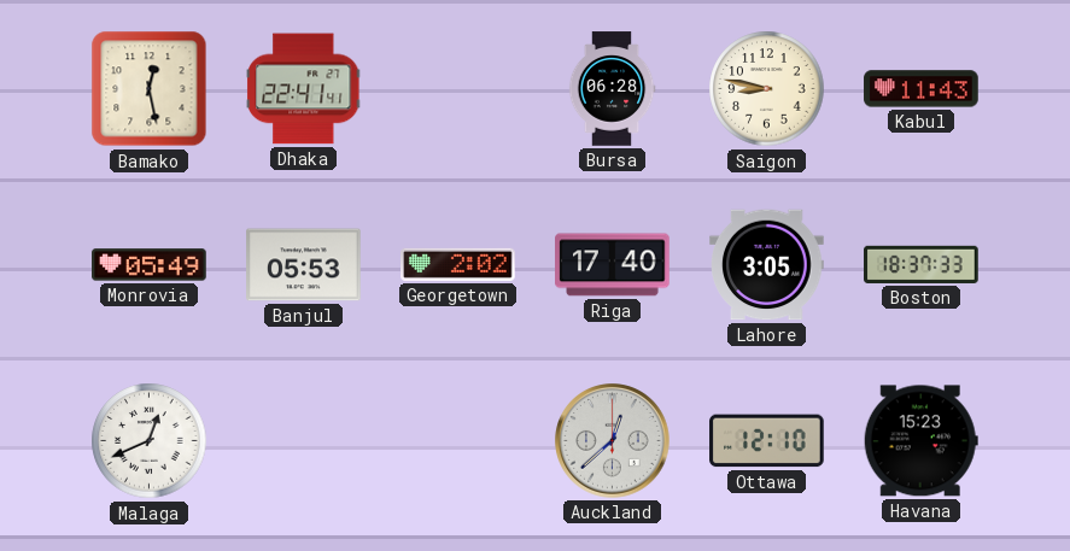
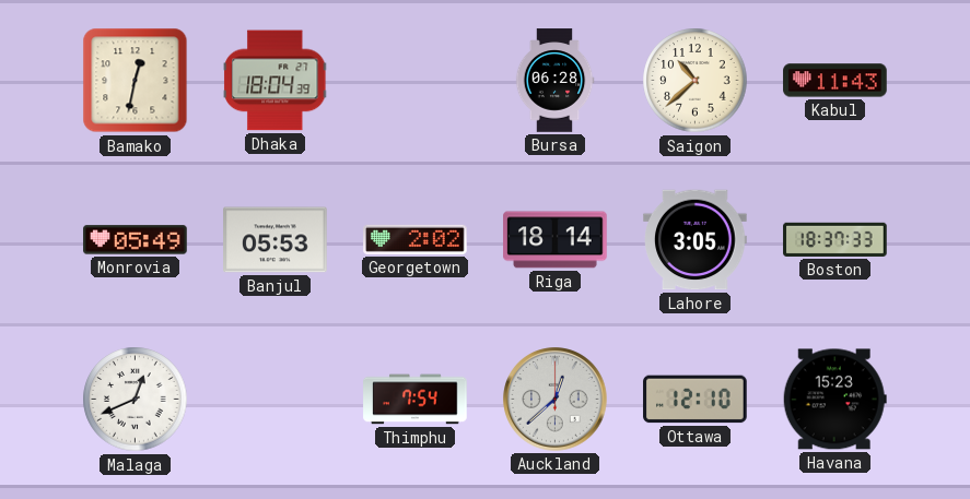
Bamako: 12:28 -> 12:32
Dhaka: 22:41 -> 18:04
Saigon: 8:47 -> 10:38
Riga: 17:40 -> 18:14
Thimphu: none -> 7:54
